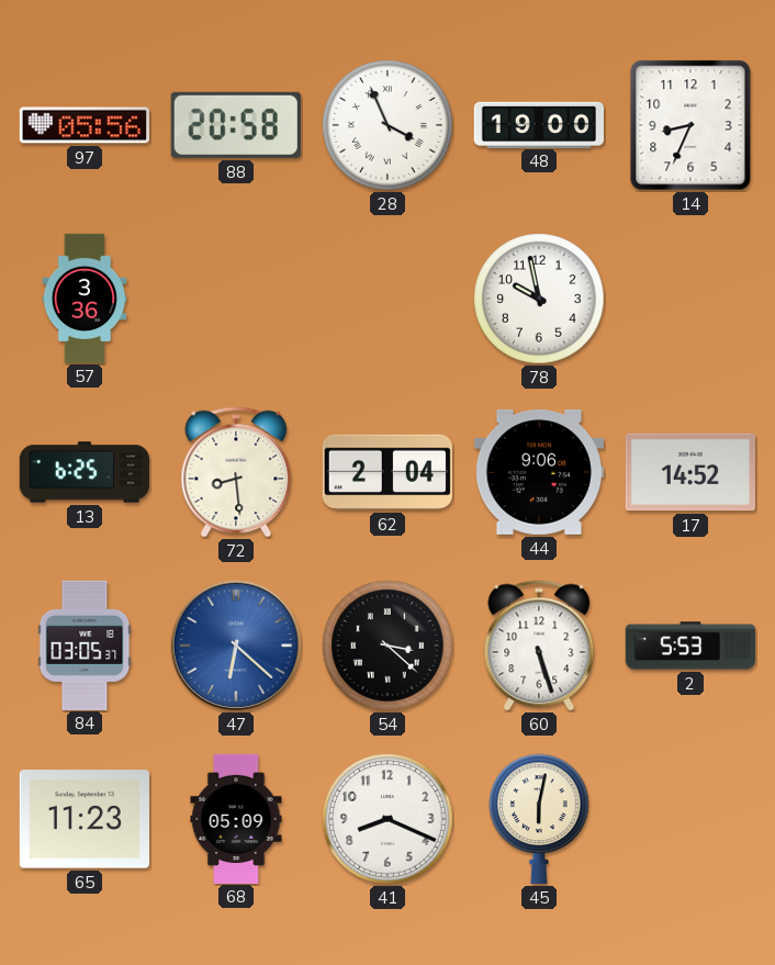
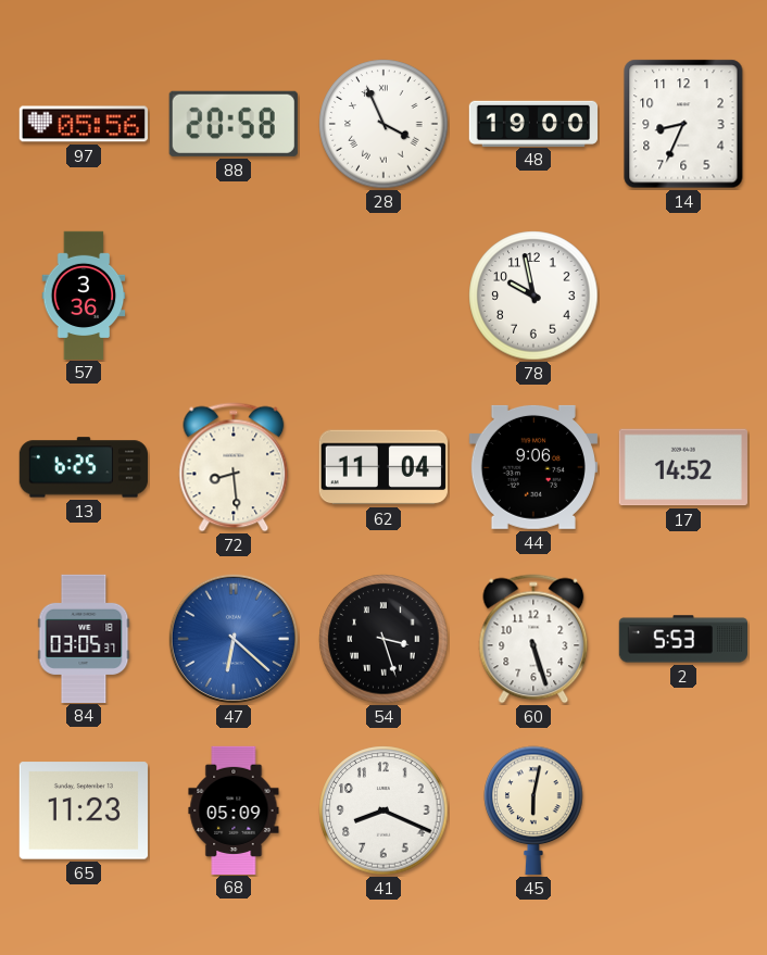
62: 2:04 -> 11:04
54: 3:22 -> 3:27
